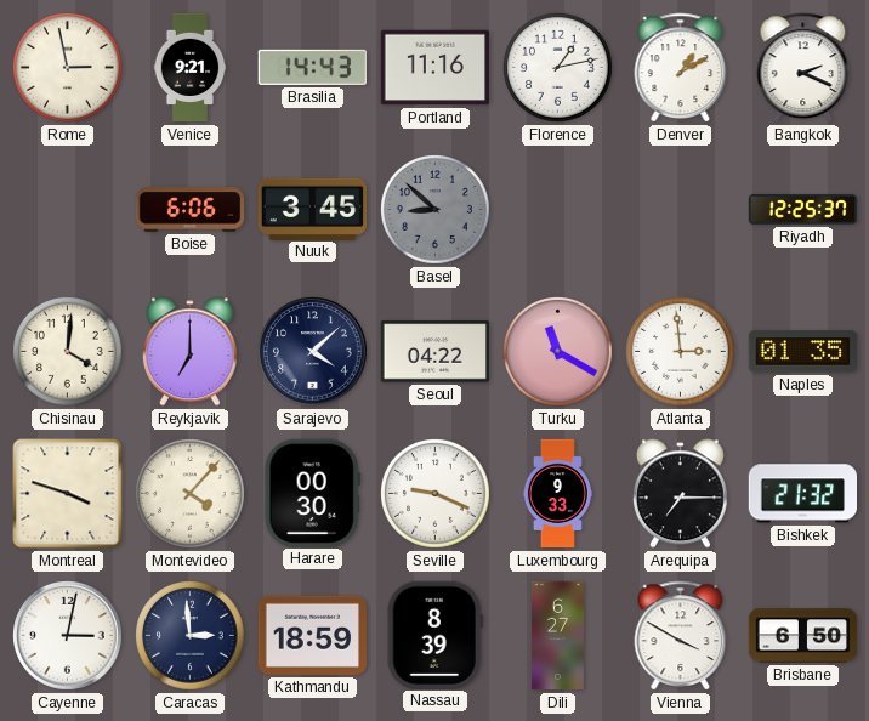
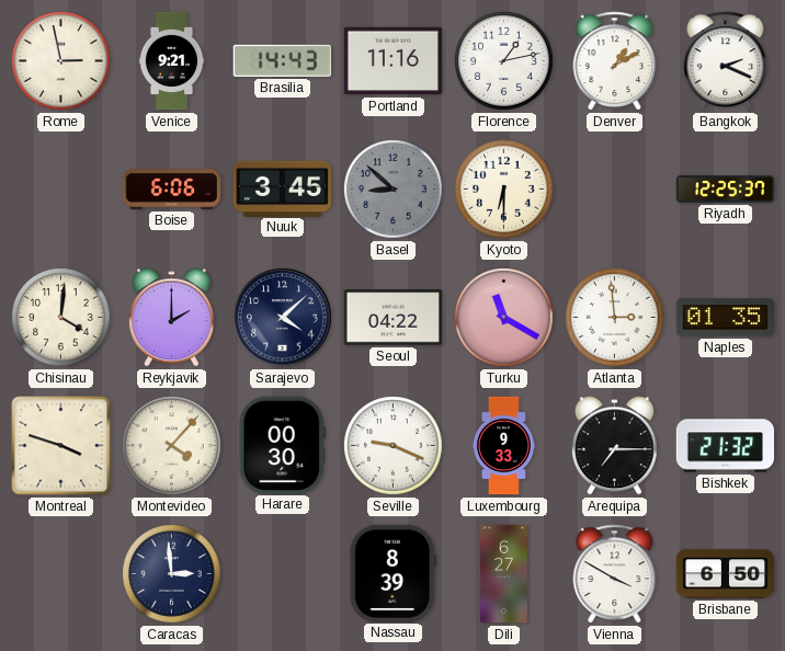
Kyoto: none -> 6:30
Reykjavik: 7:00 -> 2:00
Cayenne: 3:02 -> none
Kathmandu: 18:59 -> none
